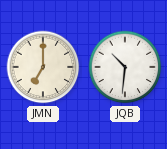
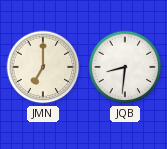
JQB: 10:31 -> 8:31
